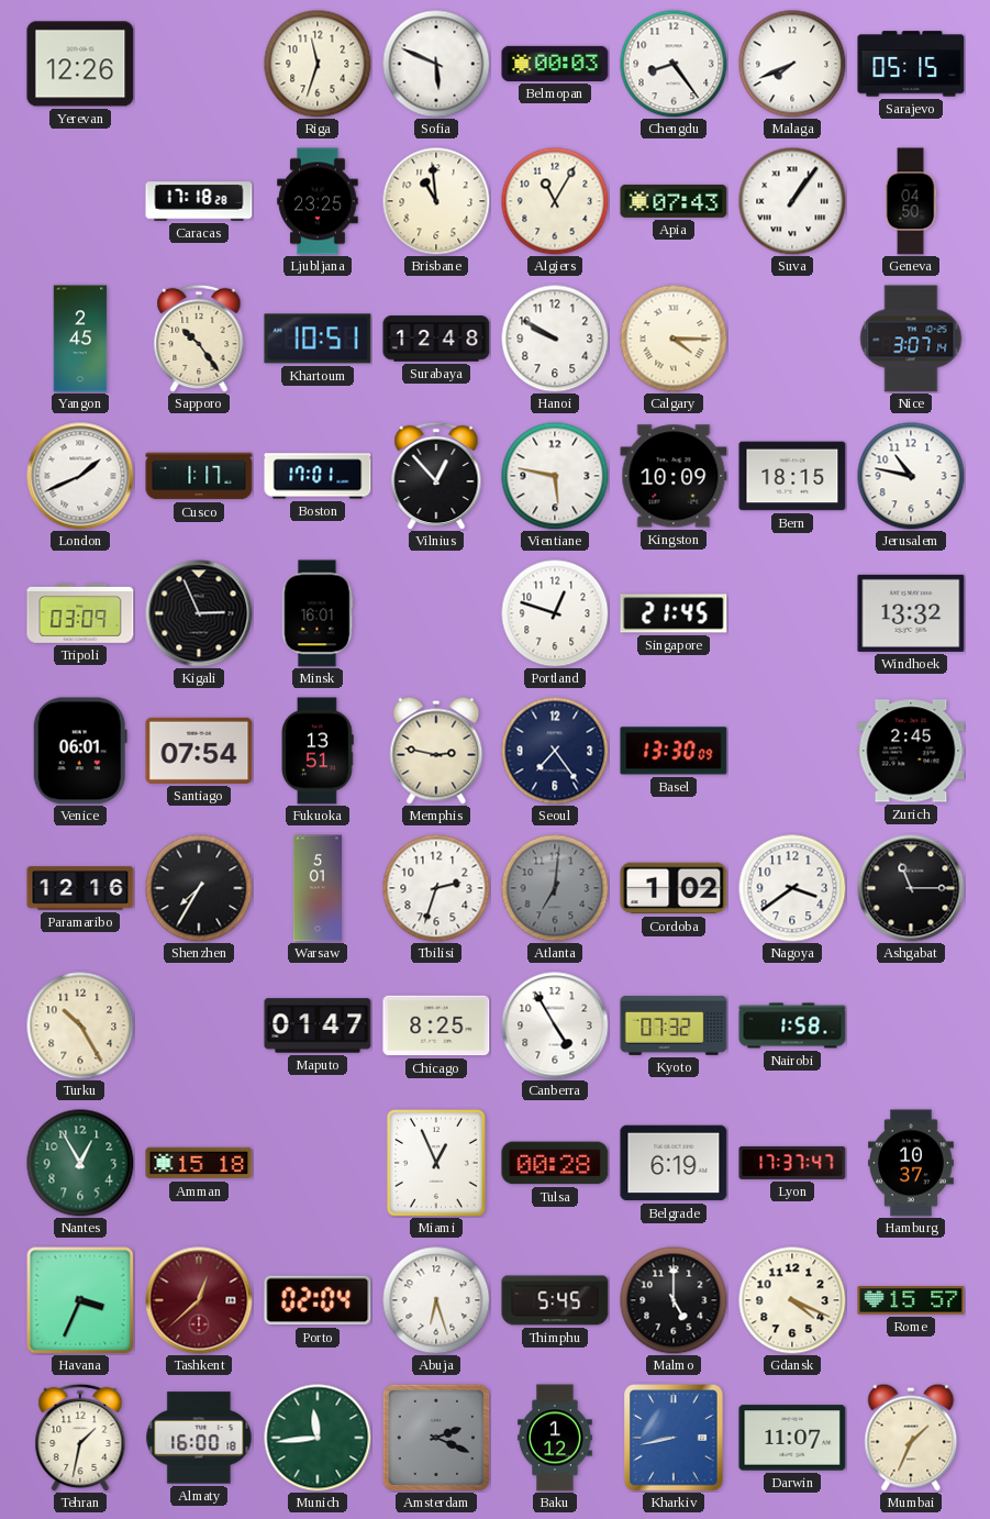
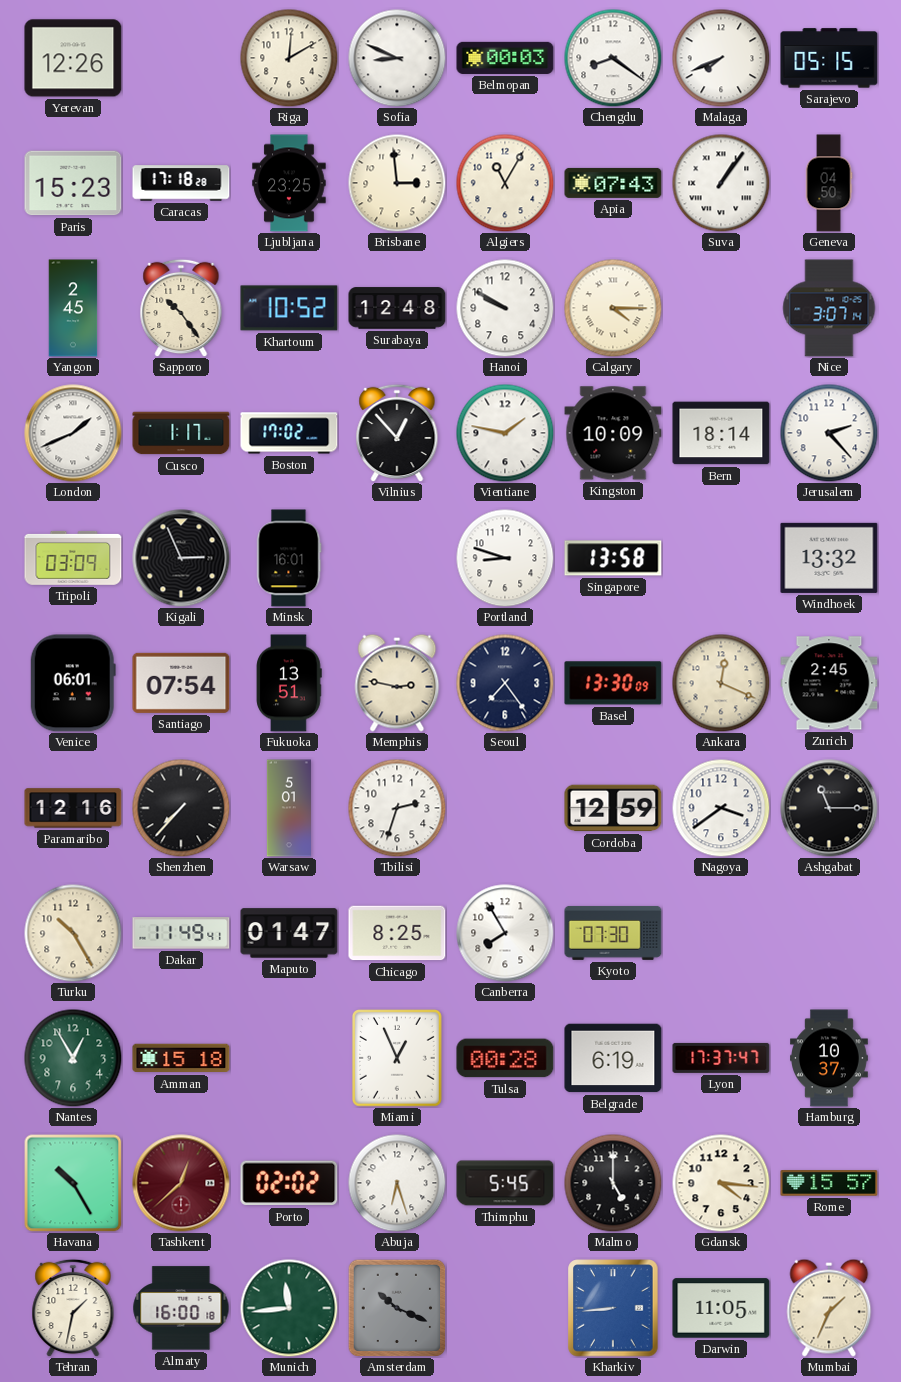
Riga: 11:33 -> 12:10
Sofia: 5:49 -> 8:49
Chengdu: 8:24 -> 8:21
Paris: none -> 15:23
Brisbane: 10:59 -> 2:59
Khartoum: 10:51 -> 10:52
Boston: 17:01 -> 17:02
Vientiane: 5:47 -> 1:47
Bern: 18:15 -> 18:14
Jerusalem: 10:47 -> 2:23
Portland: 12:48 -> 8:48
Singapore: 21:45 -> 13:58
Ankara: none -> 12:19
Shenzhen: 7:35 -> 7:37
Atlanta: 7:01 -> none
Cordoba: 1:02 -> 12:59
Dakar: none -> 11:49
Canberra: 4:55 -> 7:55
Kyoto: 07:32 -> 07:30
Nairobi: 1:58 -> none
Havana: 3:34 -> 10:25
Porto: 02:04 -> 02:02
Gdansk: 4:19 -> 4:16
Amsterdam: 2:19 -> 10:19
Baku: 1:12 -> none
Kharkiv: 8:43 -> 8:44
Darwin: 11:07 -> 11:05
